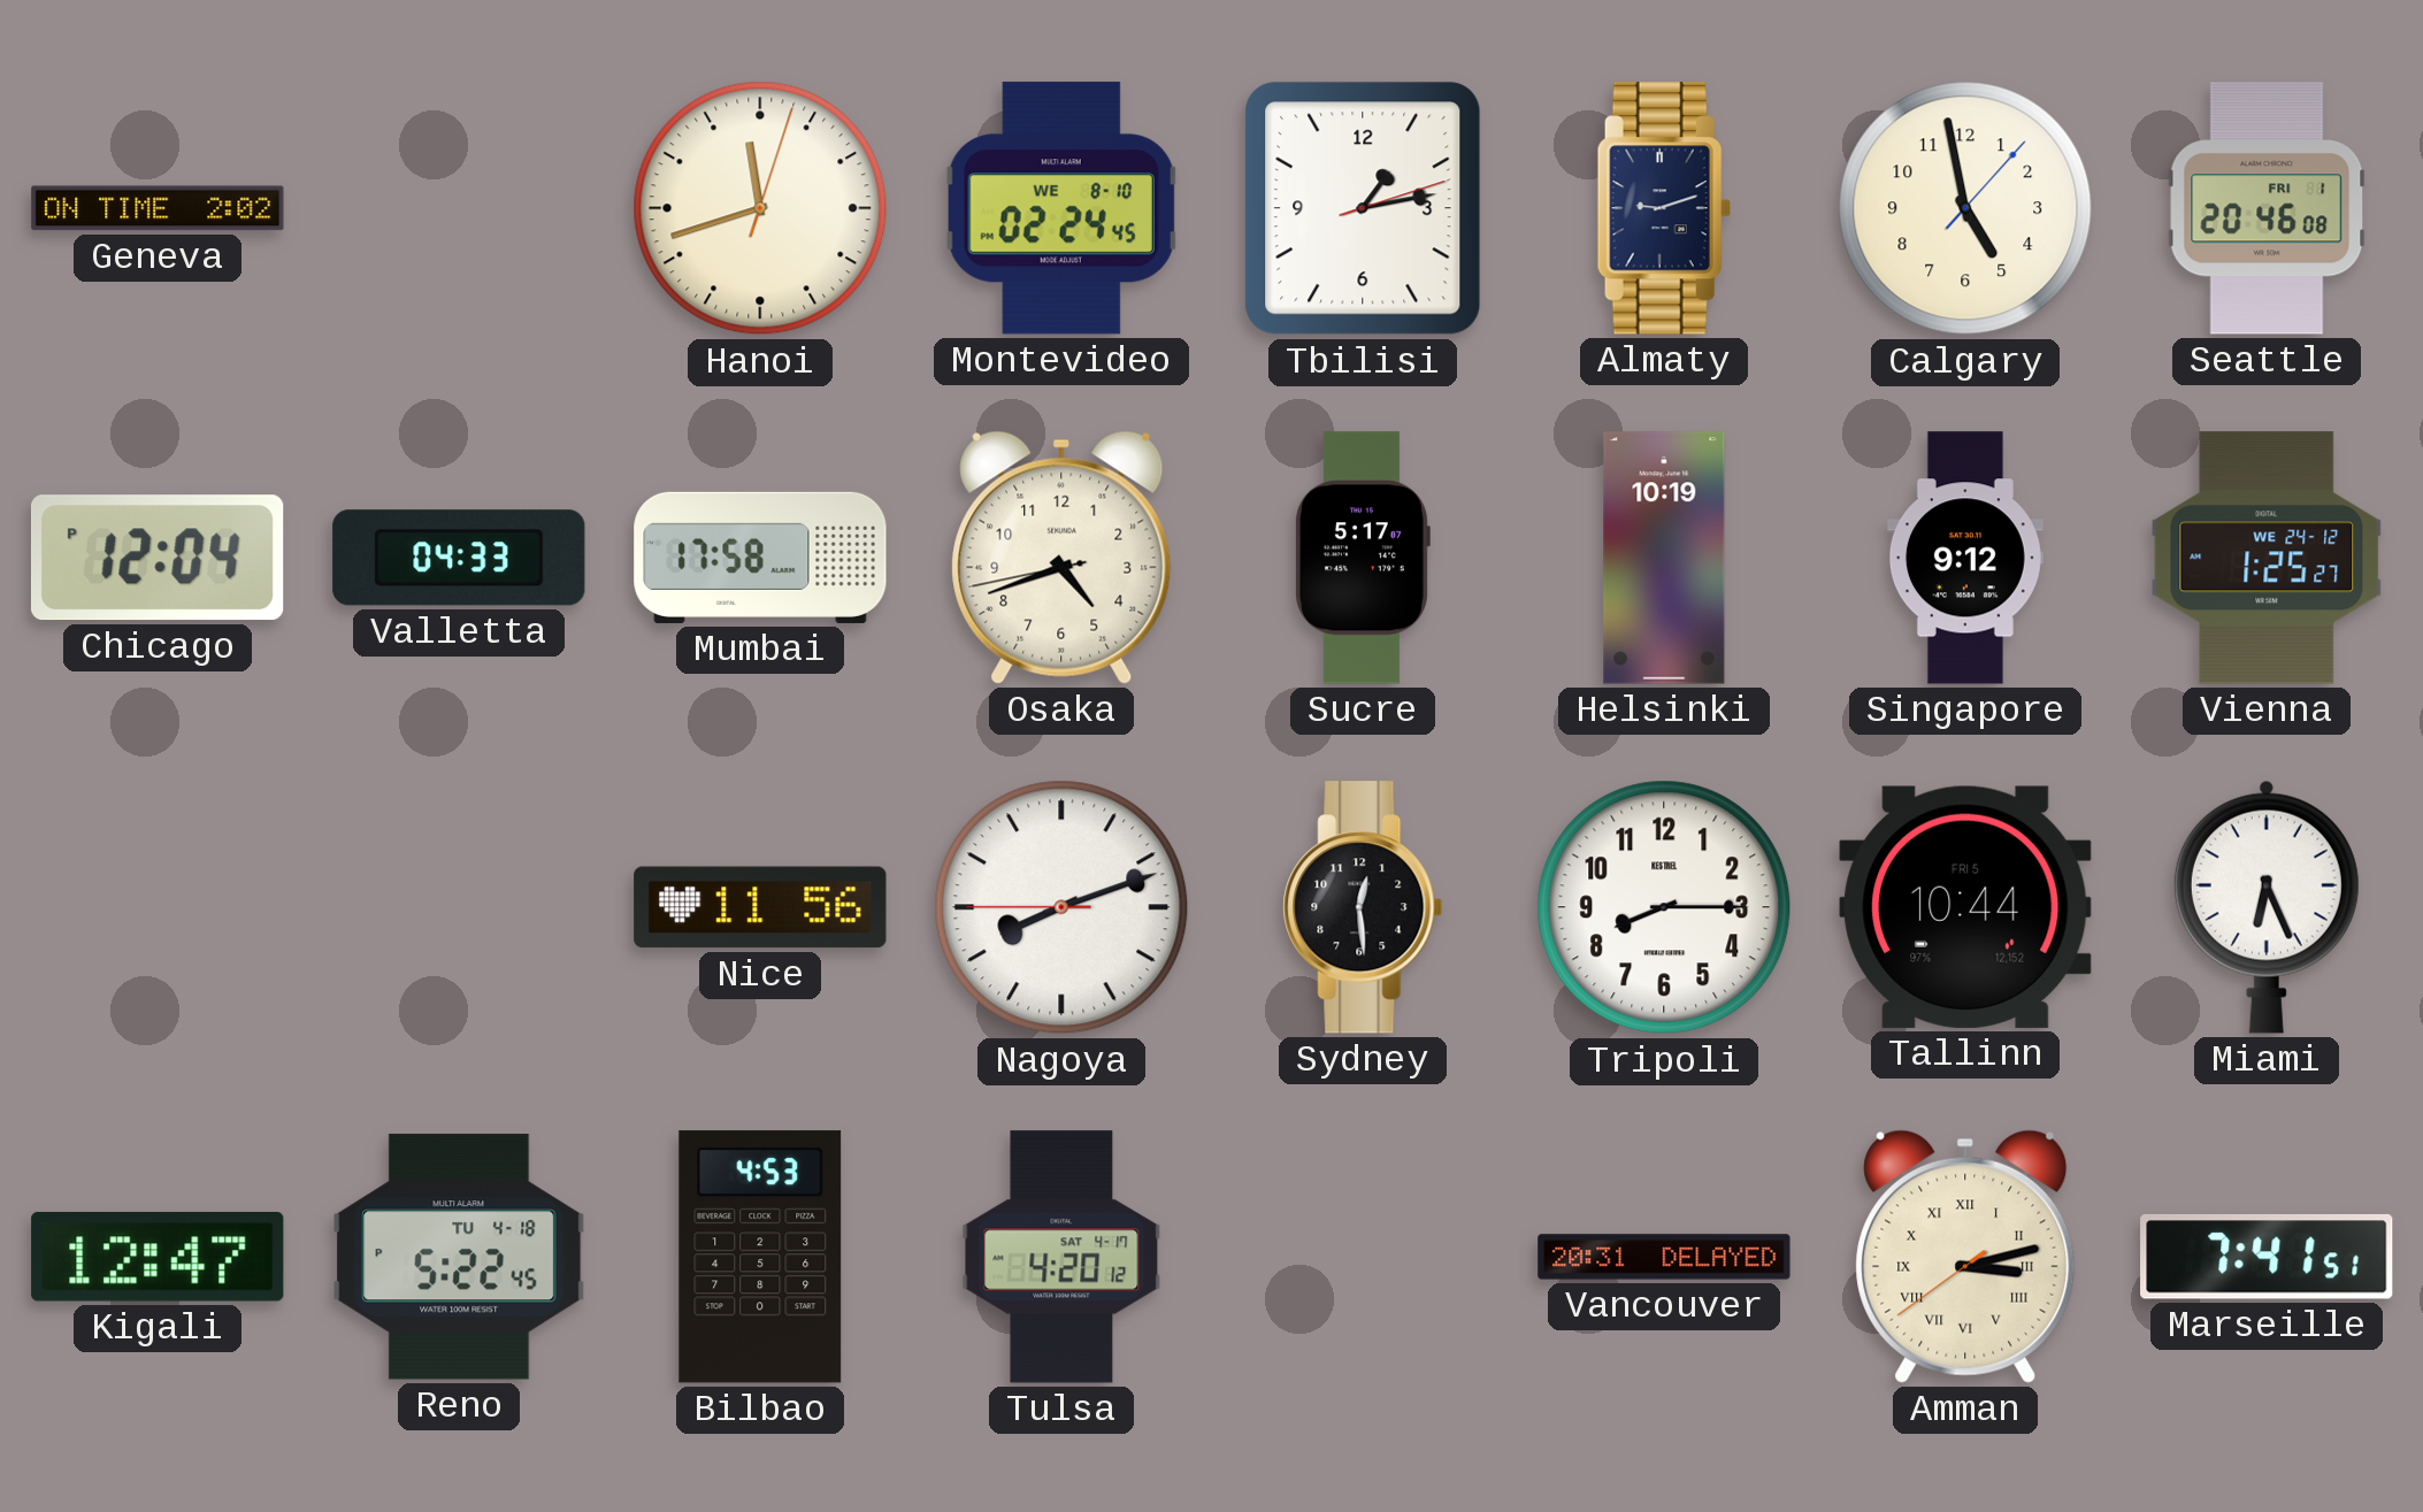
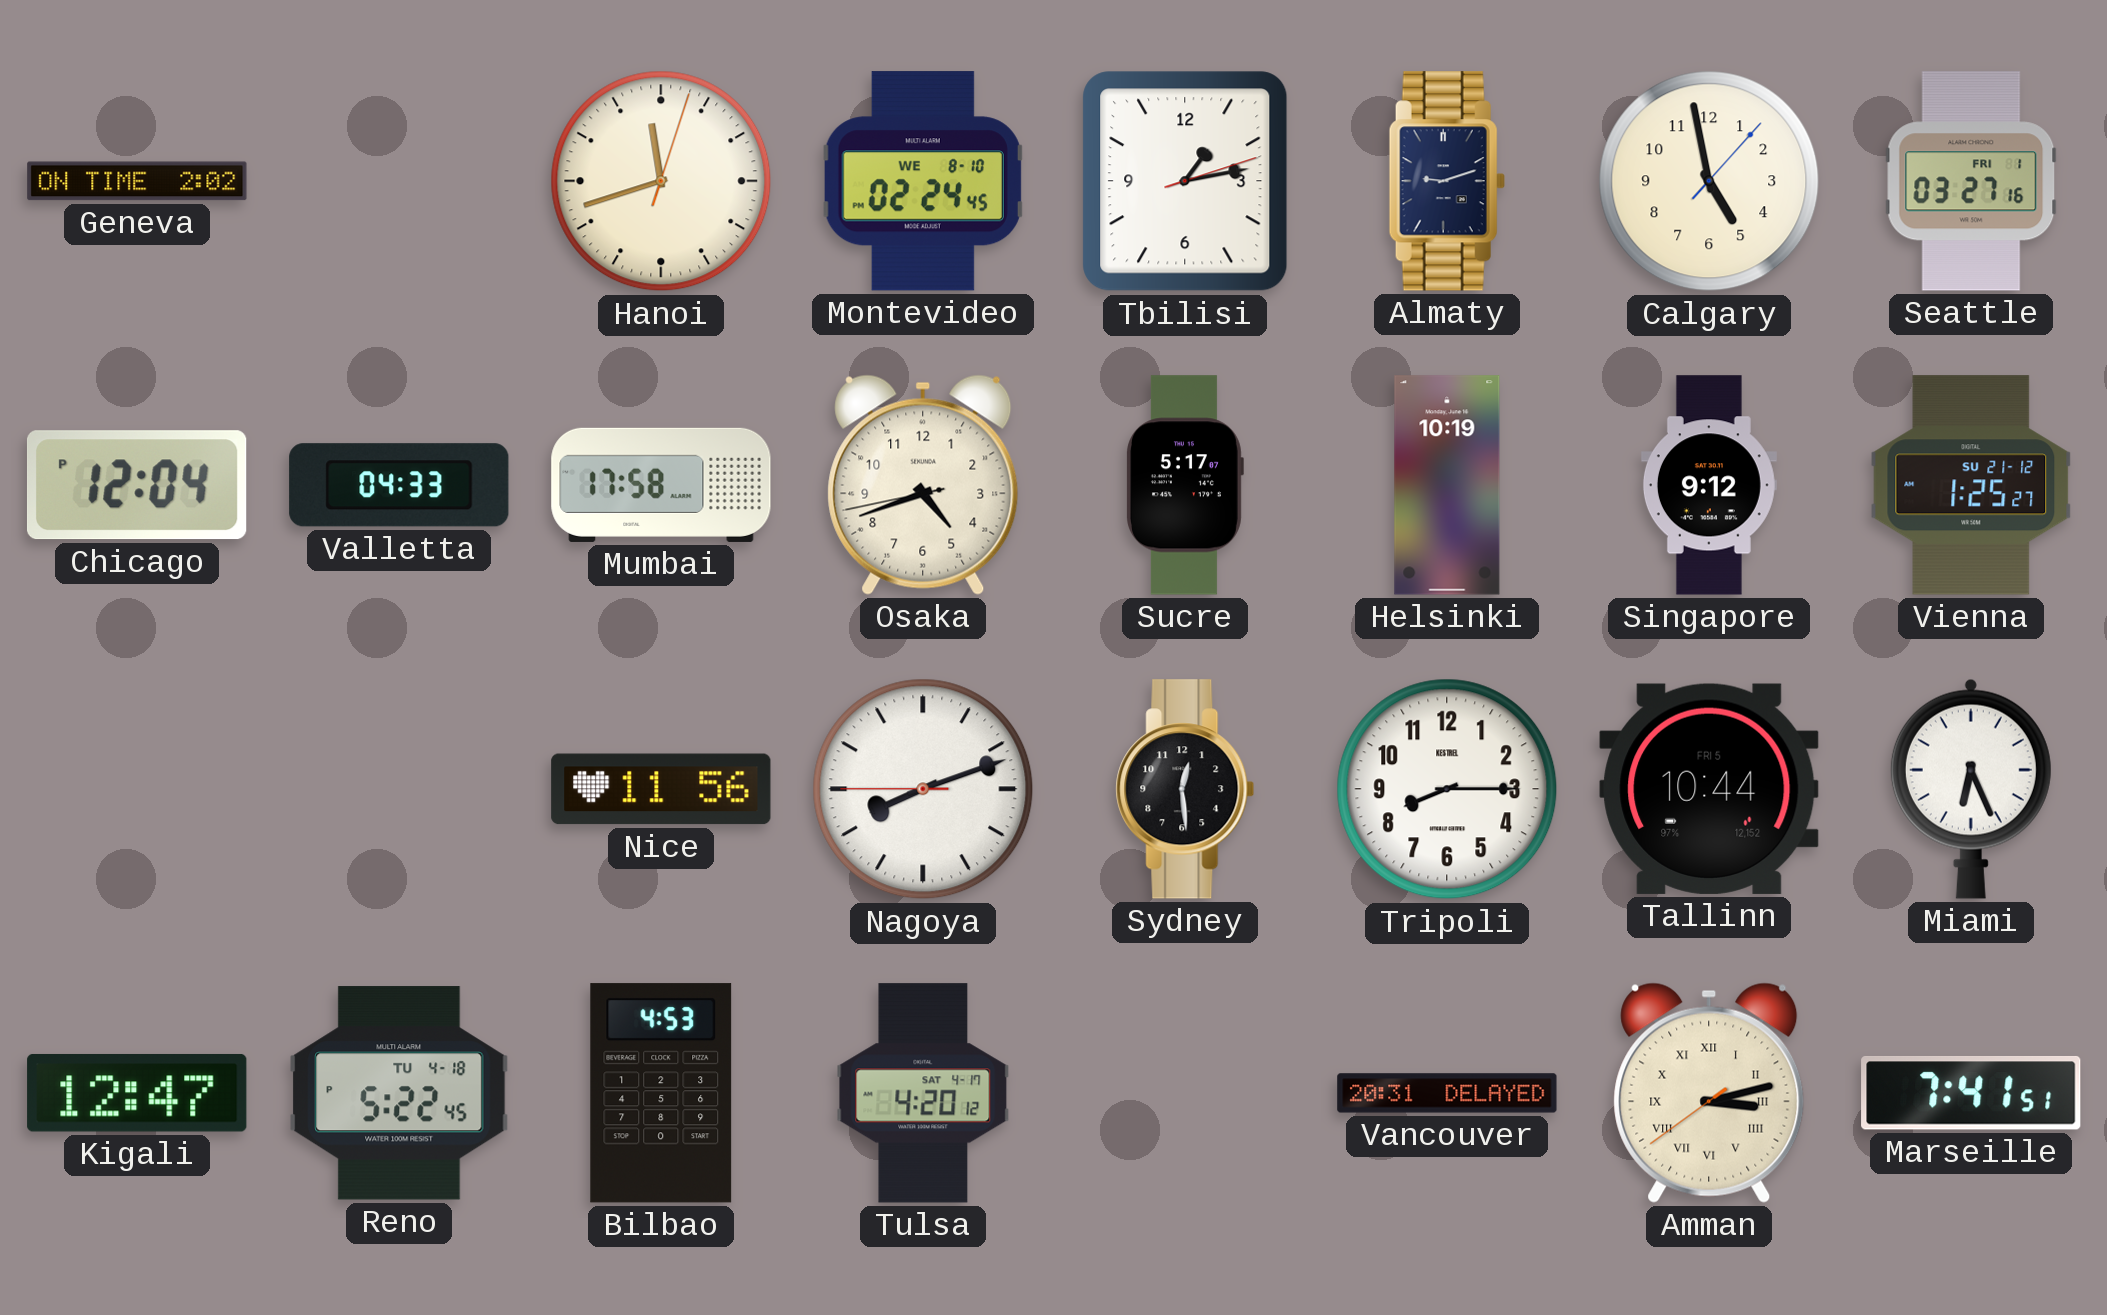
Seattle: 20:46 -> 03:27
Vienna date: WE 24-12 -> SU 21-12
